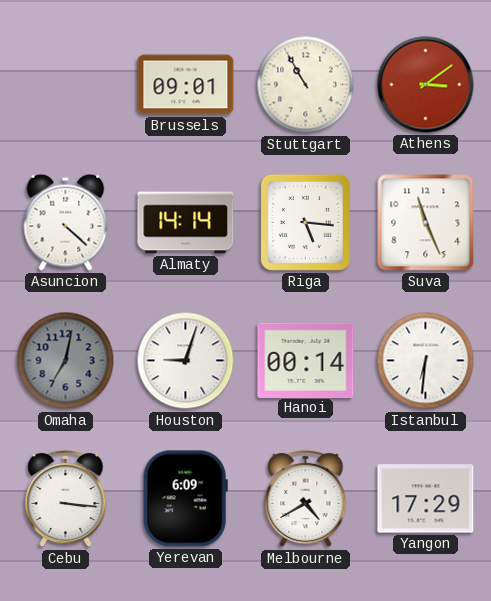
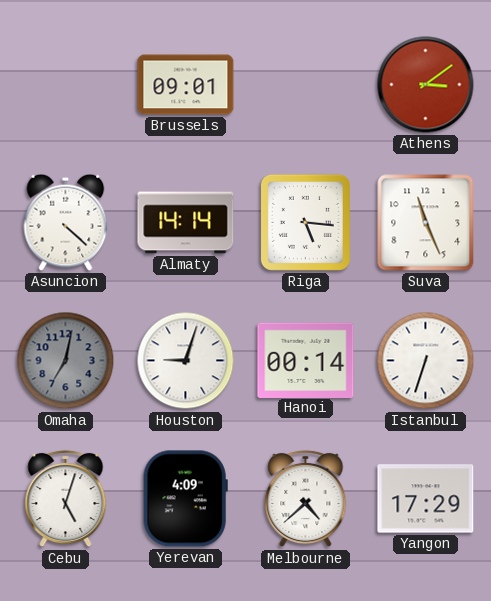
Stuttgart: 10:55 -> none
Istanbul: 6:31 -> 6:33
Cebu: 3:16 -> 5:03
Yerevan: 6:09 -> 4:09
Melbourne: 4:40 -> 4:38
